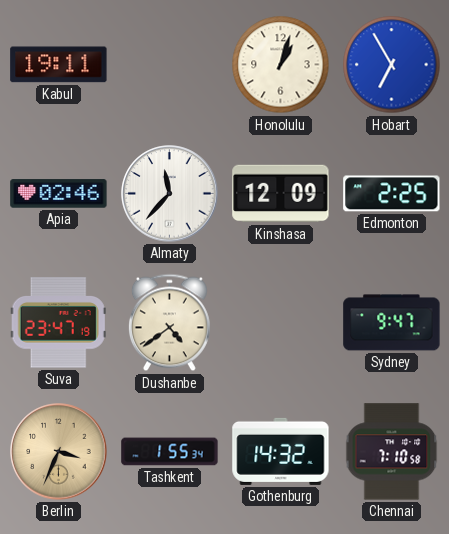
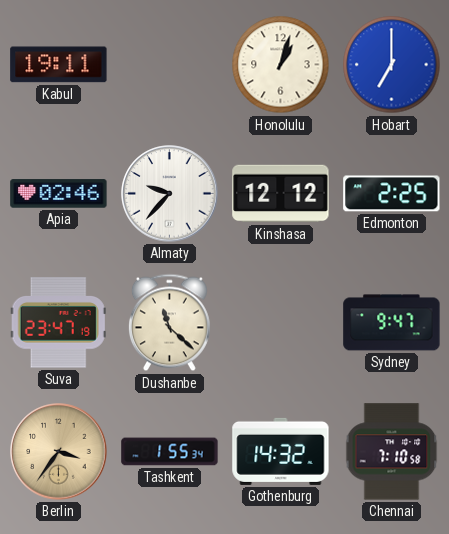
Hobart: 6:55 -> 7:00
Almaty: 11:37 -> 9:37
Kinshasa: 12:09 -> 12:12
Dushanbe: 4:39 -> 11:22
Berlin: 3:34 -> 3:36
